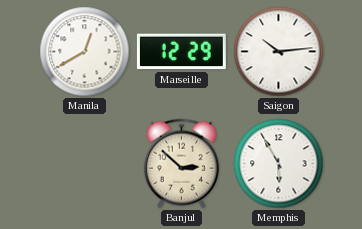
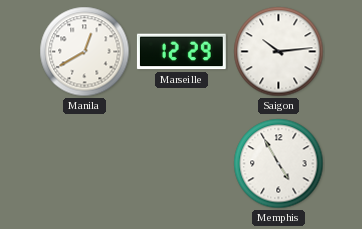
Banjul: 2:52 -> none
Memphis: 5:55 -> 4:55
